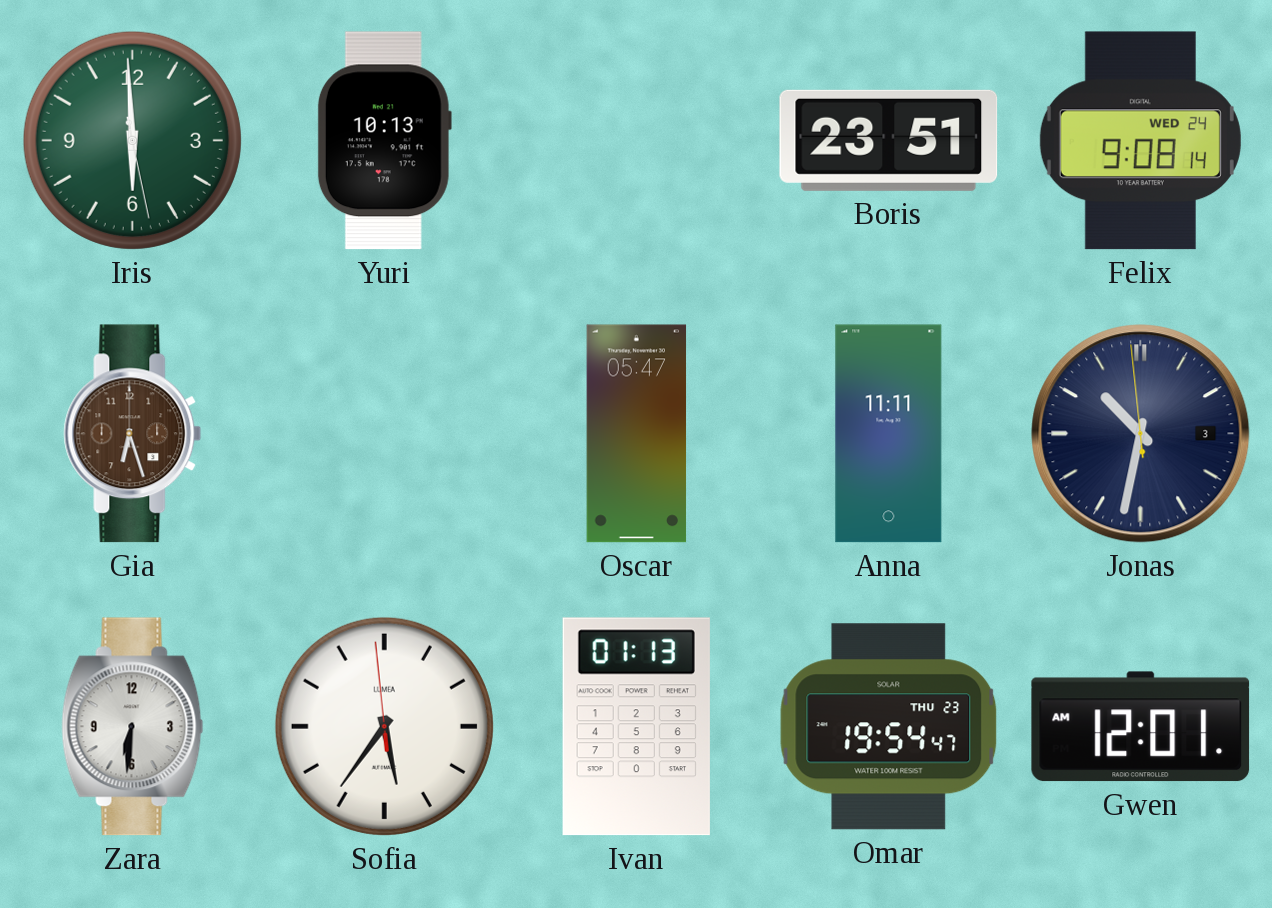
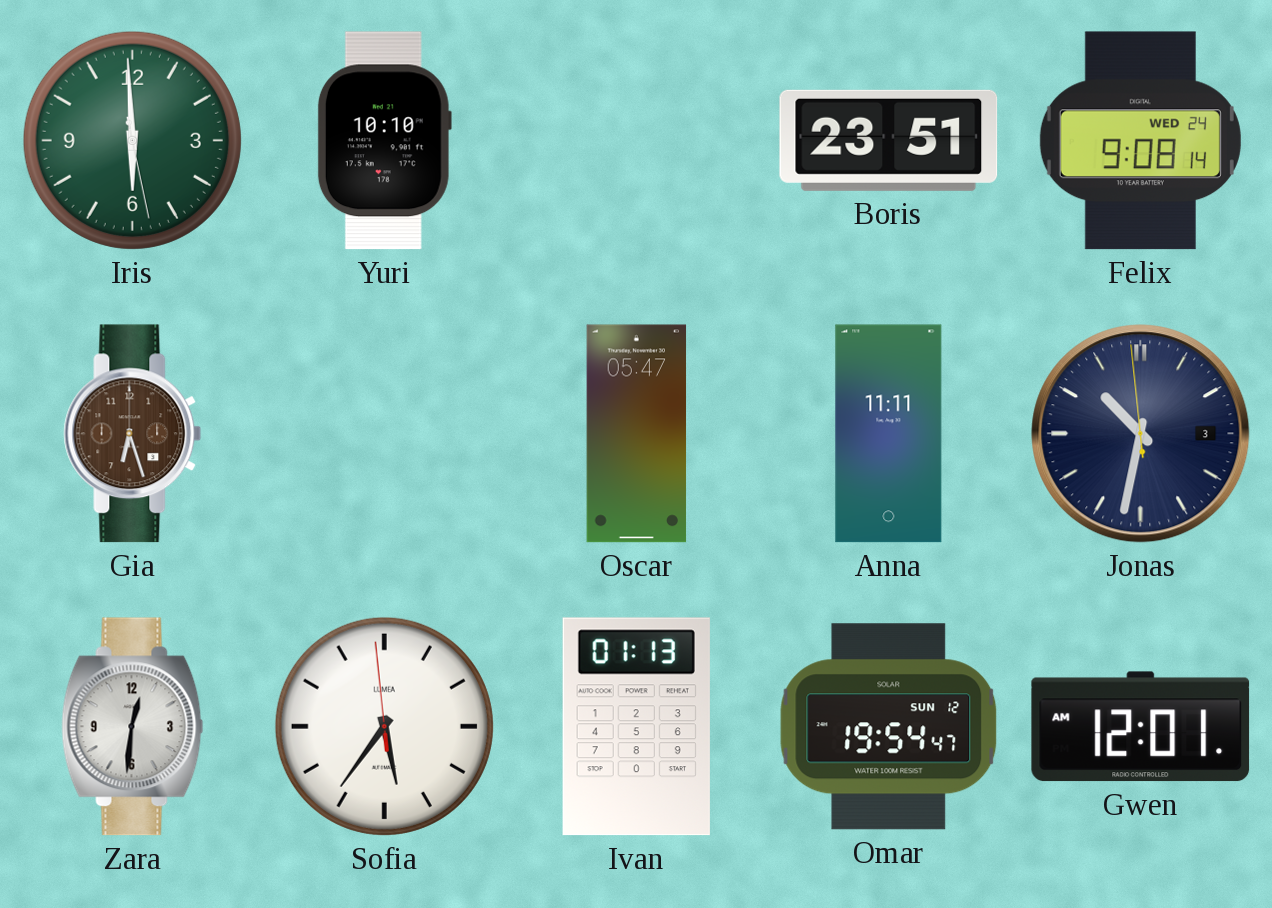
Yuri: 10:13 -> 10:10
Zara: 6:31 -> 12:31
Omar date: THU 23 -> SUN 12
